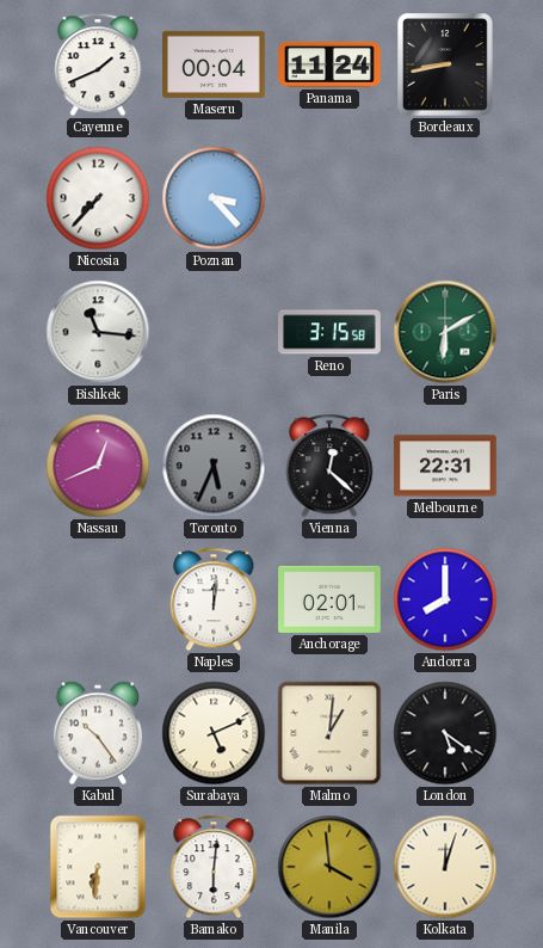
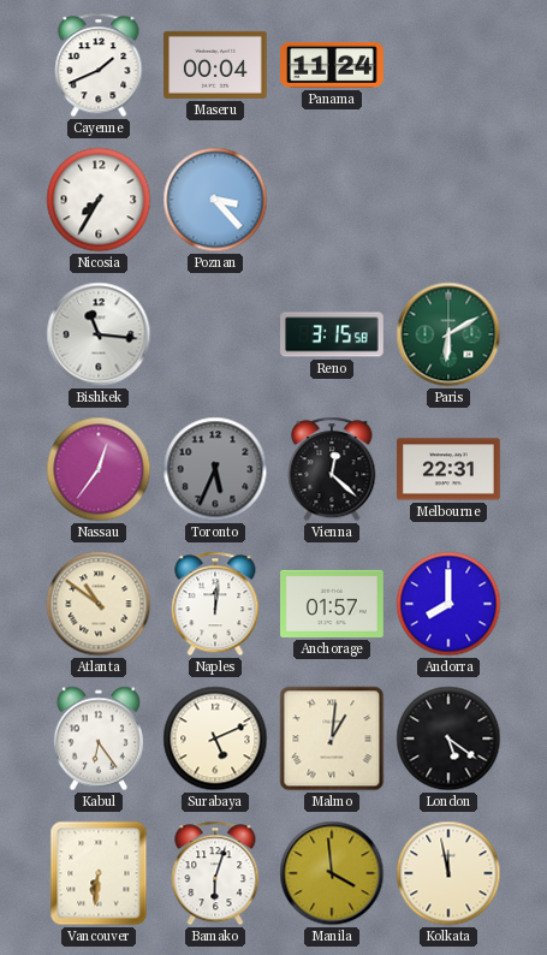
Bordeaux: 8:43 -> none
Nicosia: 7:37 -> 7:35
Nassau: 12:41 -> 12:36
Atlanta: none -> 10:51
Anchorage: 02:01 -> 01:57
Kabul: 10:24 -> 6:24
Bamako: 6:01 -> 6:03
Kolkata: 12:03 -> 11:58
